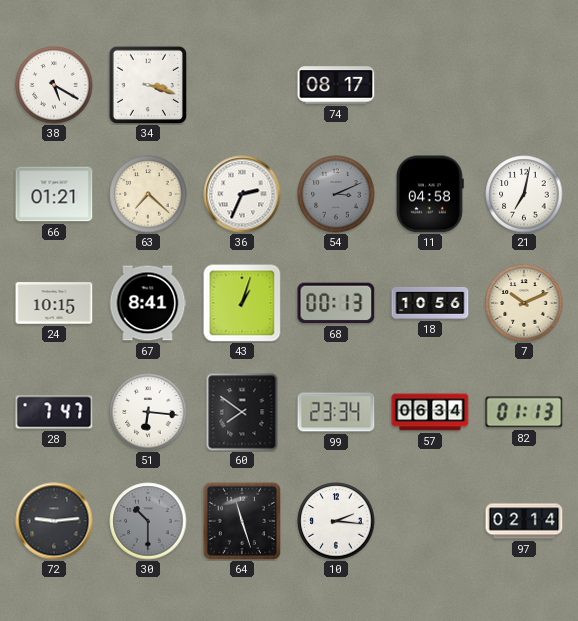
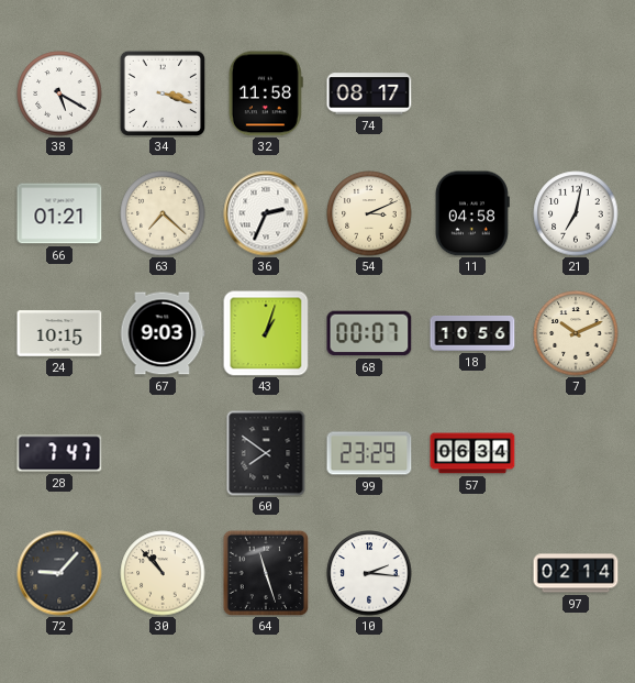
32: none -> 11:58
54 dial: grey -> cream
67: 8:41 -> 9:03
68: 00:13 -> 00:07
51: 6:16 -> none
99: 23:34 -> 23:29
82: 01:13 -> none
72: 9:14 -> 9:07
30: 10:30 -> 10:53
30 dial: grey -> cream
